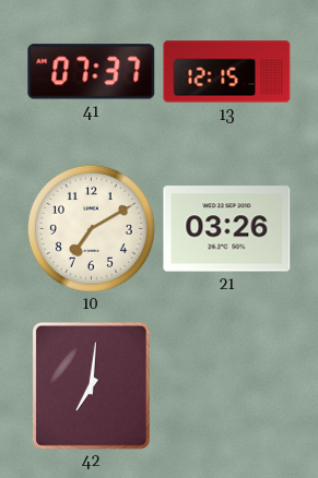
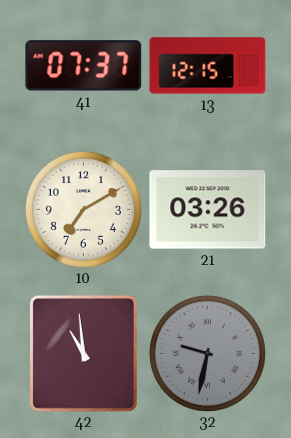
42: 7:01 -> 10:59
32: none -> 9:32
